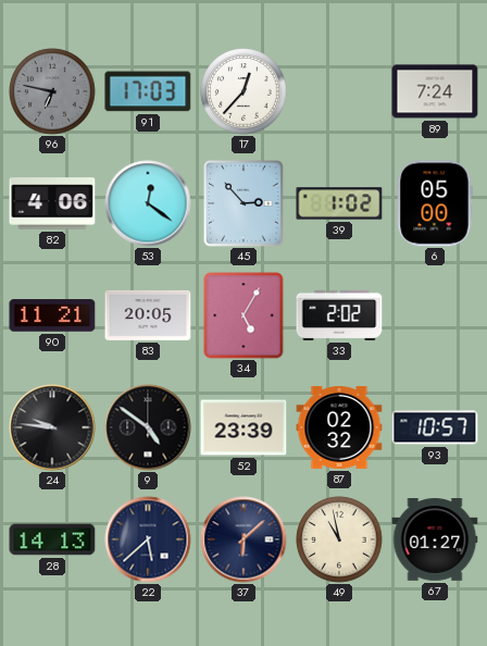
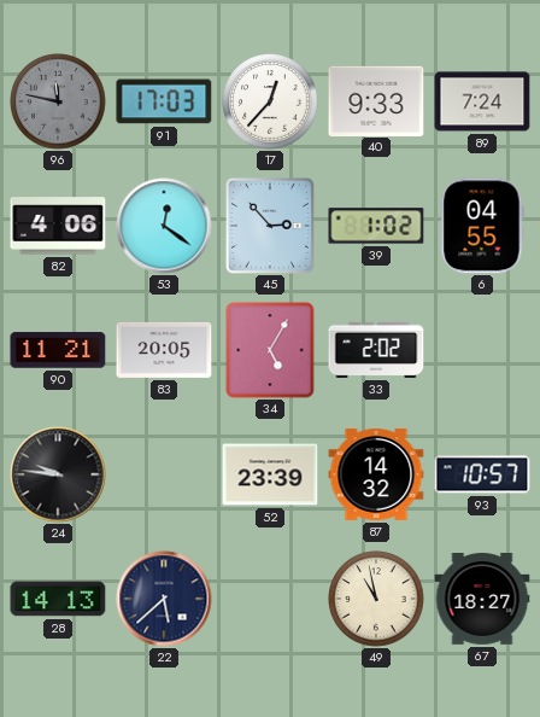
96: 6:47 -> 11:47
40: none -> 9:33
6: 05:00 -> 04:55
9: 4:51 -> none
87: 02:32 -> 14:32
37: 6:08 -> none
67: 01:27 -> 18:27
